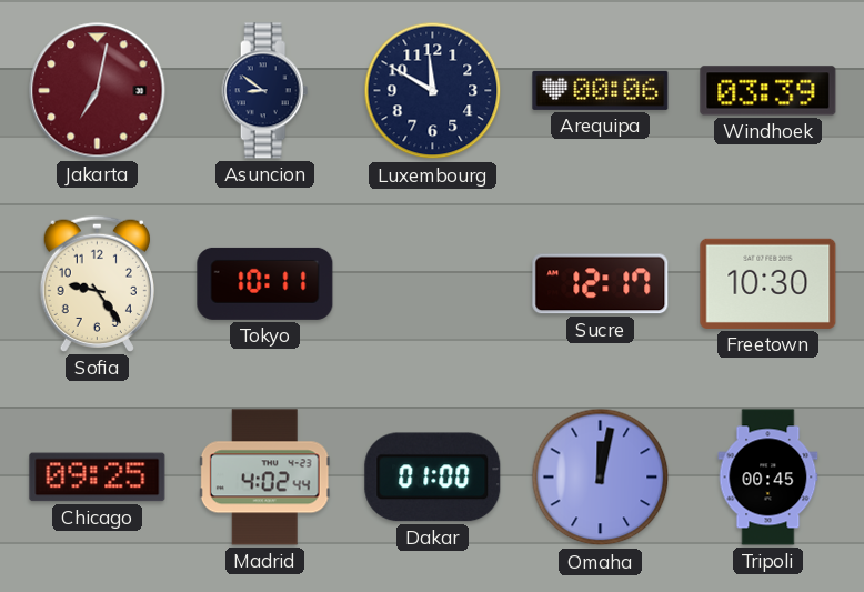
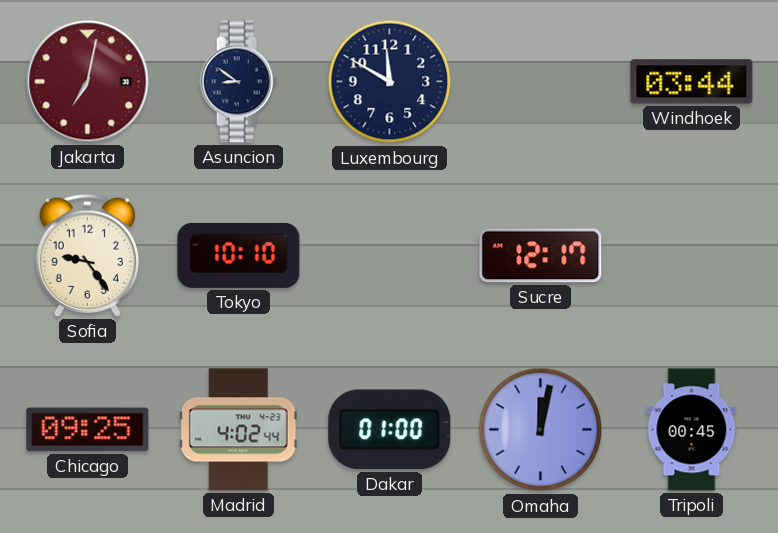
Arequipa: 00:06 -> none
Windhoek: 03:39 -> 03:44
Tokyo: 10:11 -> 10:10
Freetown: 10:30 -> none
